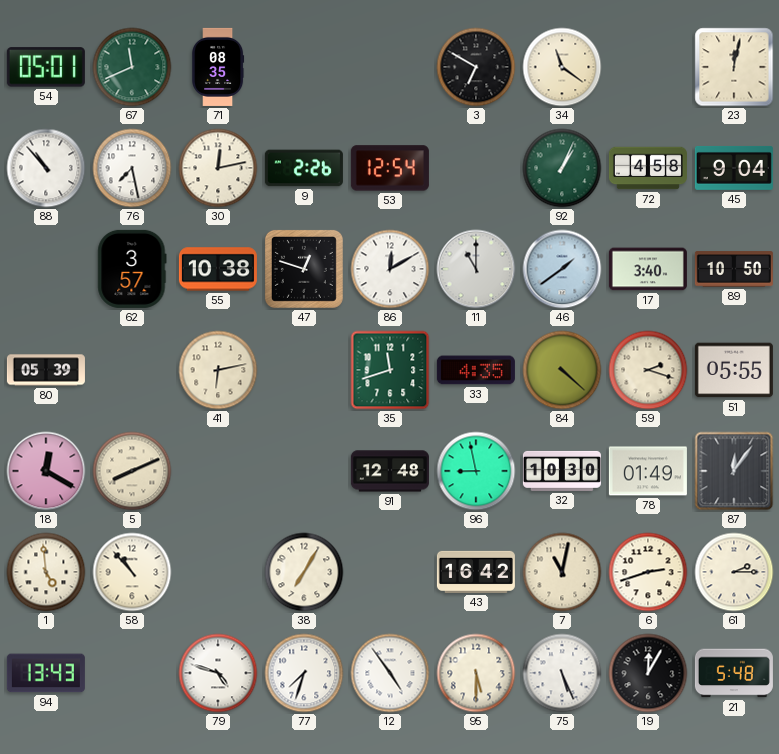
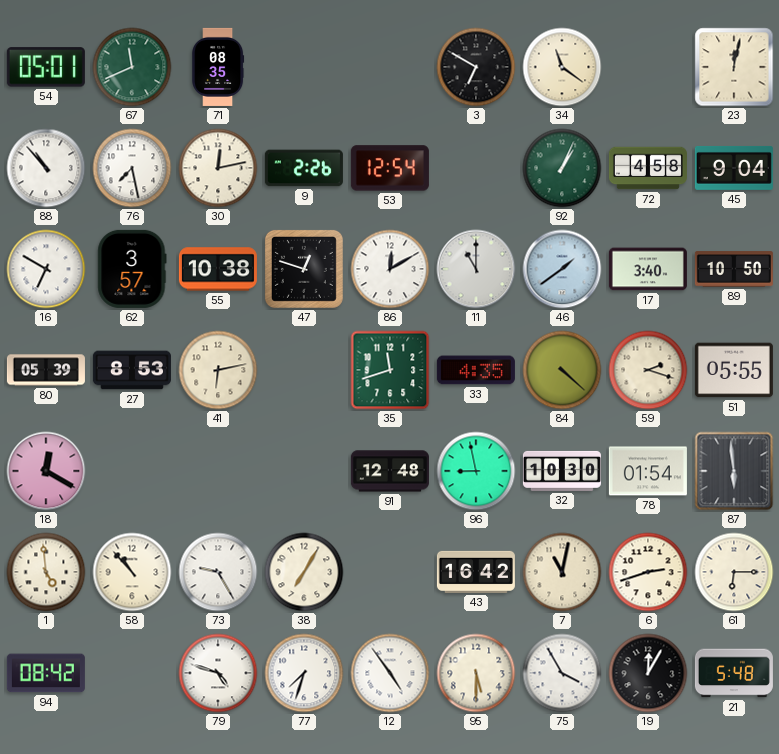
16: none -> 6:50
27: none -> 8:53
5: 8:11 -> none
78: 01:49 -> 01:54
87: 12:06 -> 5:59
73: none -> 9:25
61: 2:15 -> 6:15
94: 13:43 -> 08:42
75: 5:26 -> 3:55
